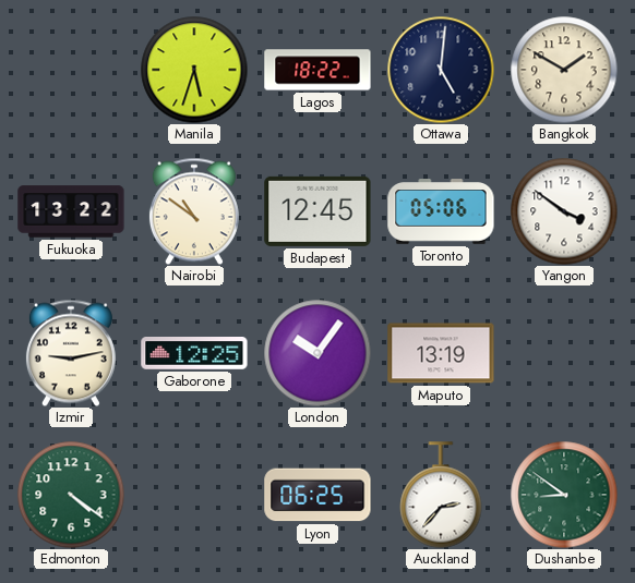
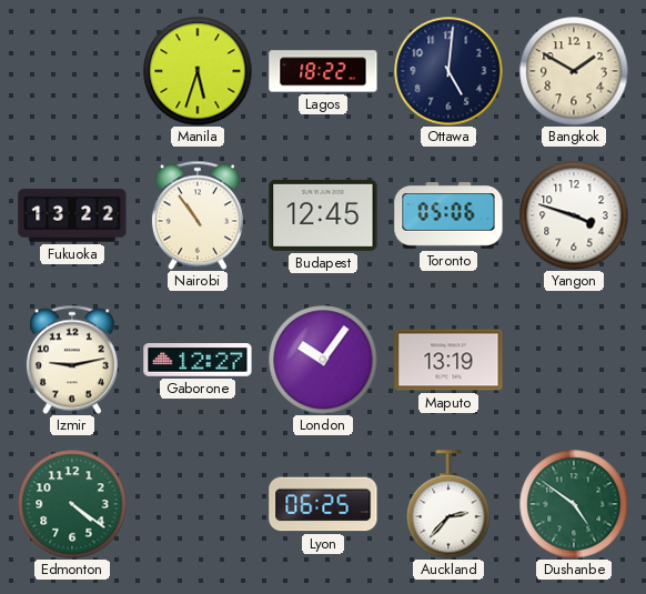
Nairobi: 10:51 -> 10:54
Yangon: 3:51 -> 3:48
Gaborone: 12:25 -> 12:27
Dushanbe: 8:51 -> 4:51
